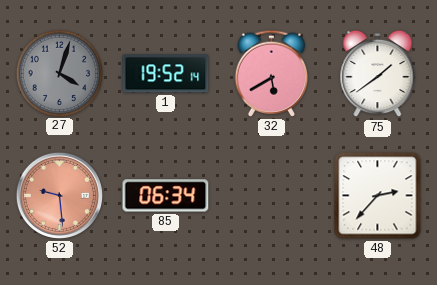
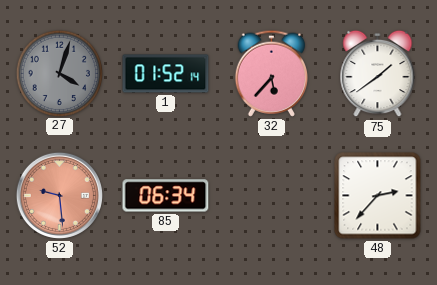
1: 19:52 -> 01:52
32: 5:40 -> 5:37
